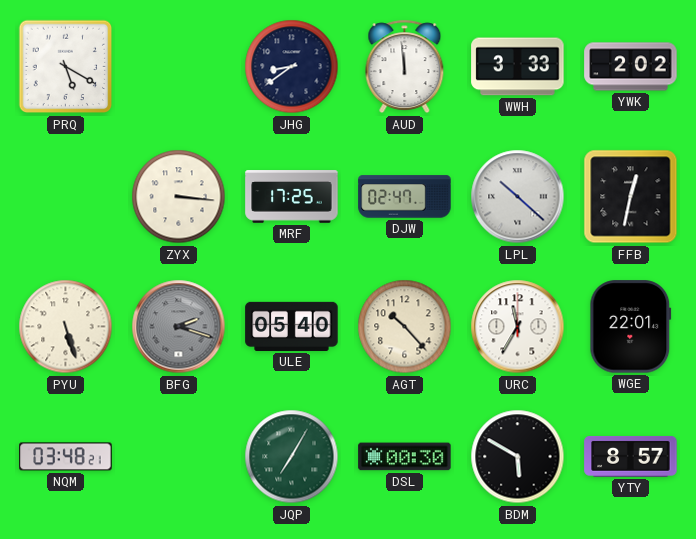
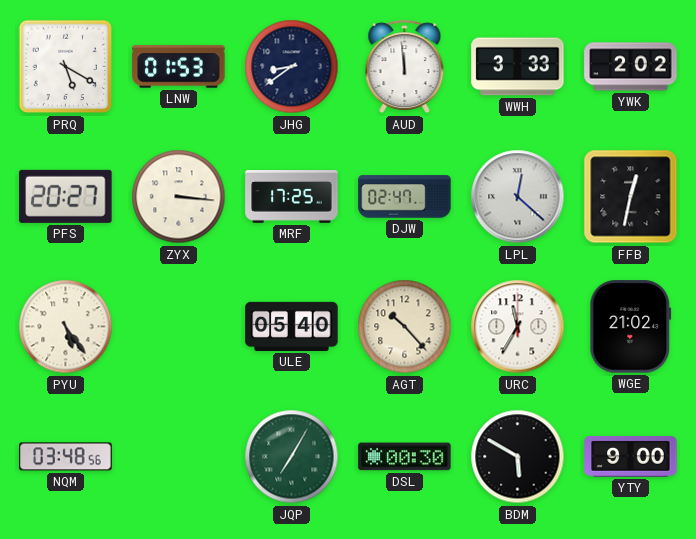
LNW: none -> 01:53
PFS: none -> 20:27
LPL: 10:22 -> 12:22
PYU: 5:27 -> 5:24
BFG: 2:18 -> none
WGE: 22:01 -> 21:02
NQM: 03:48:21 -> 03:48:56
YTY: 8:57 -> 9:00
